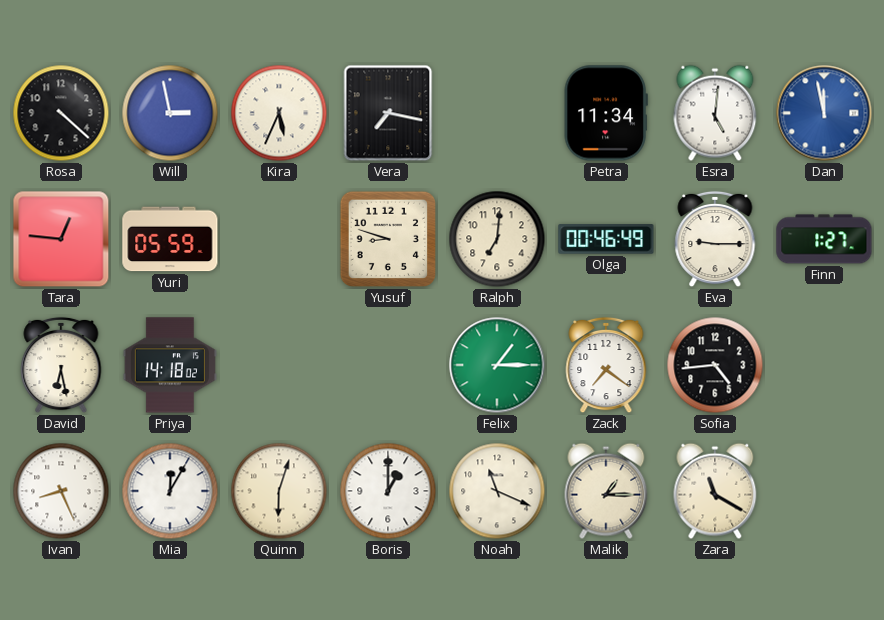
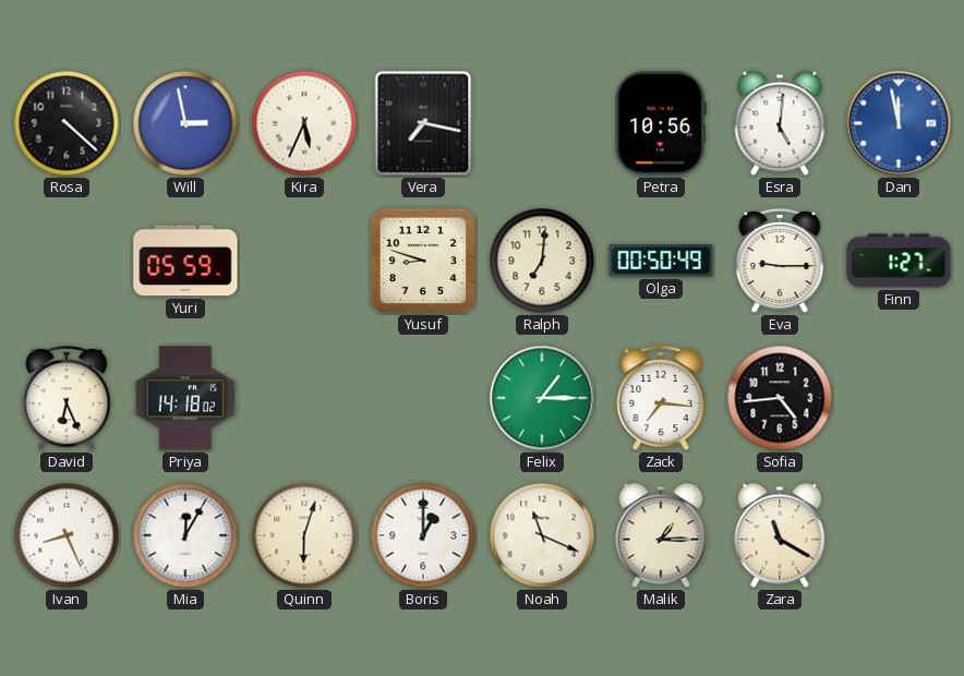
Petra: 11:34 -> 10:56
Tara: 12:46 -> none
Olga: 00:46 -> 00:50
David: 6:28 -> 6:26
Zack: 7:21 -> 7:16
